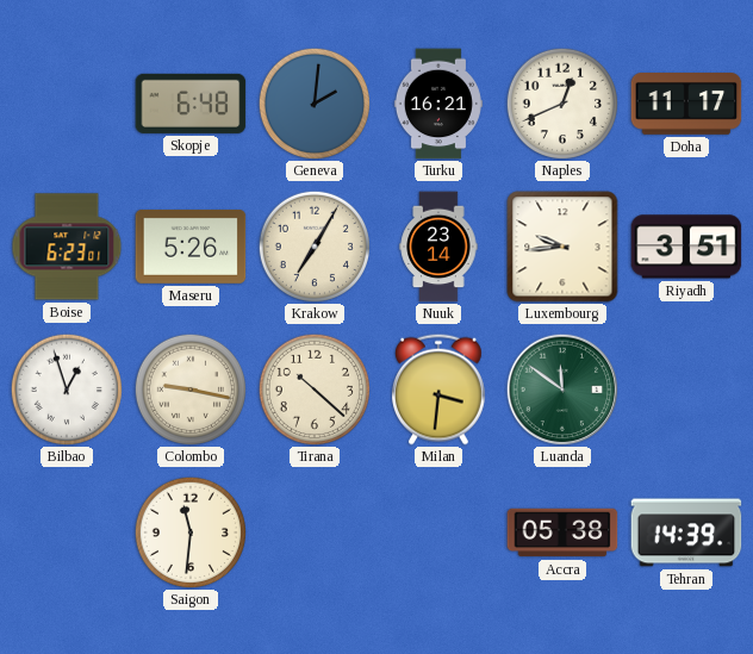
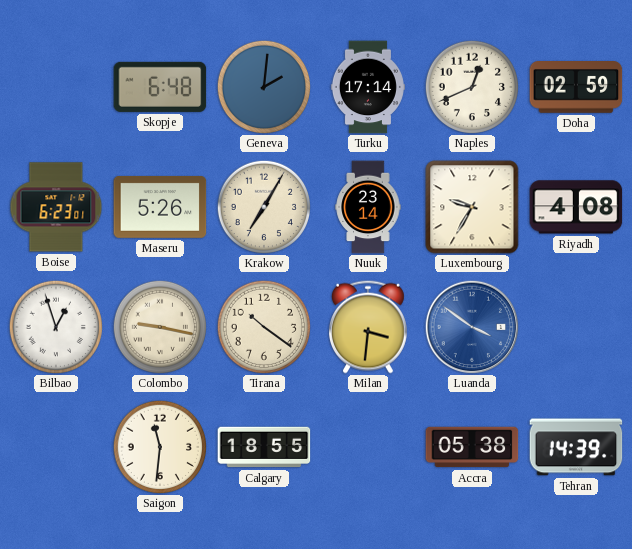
Turku: 16:21 -> 17:14
Doha: 11:17 -> 02:59
Luxembourg: 9:44 -> 9:35
Riyadh: 3:51 -> 4:08
Tirana: 10:22 -> 10:21
Luanda: 11:51 -> 3:51
Luanda dial: green -> blue
Calgary: none -> 18:55
